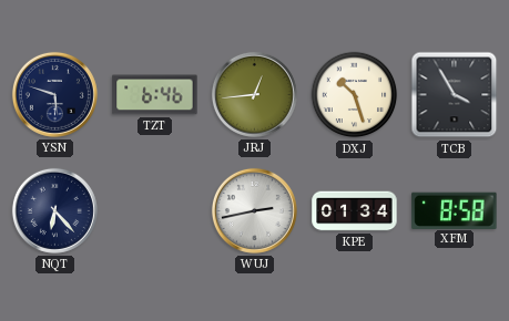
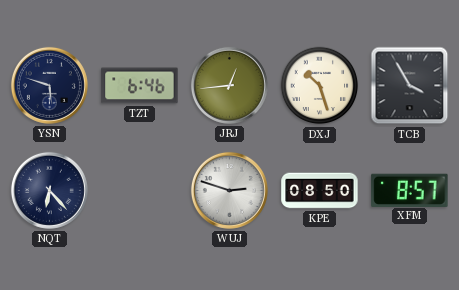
WUJ: 2:43 -> 2:48
KPE: 01:34 -> 08:50
XFM: 8:58 -> 8:57
